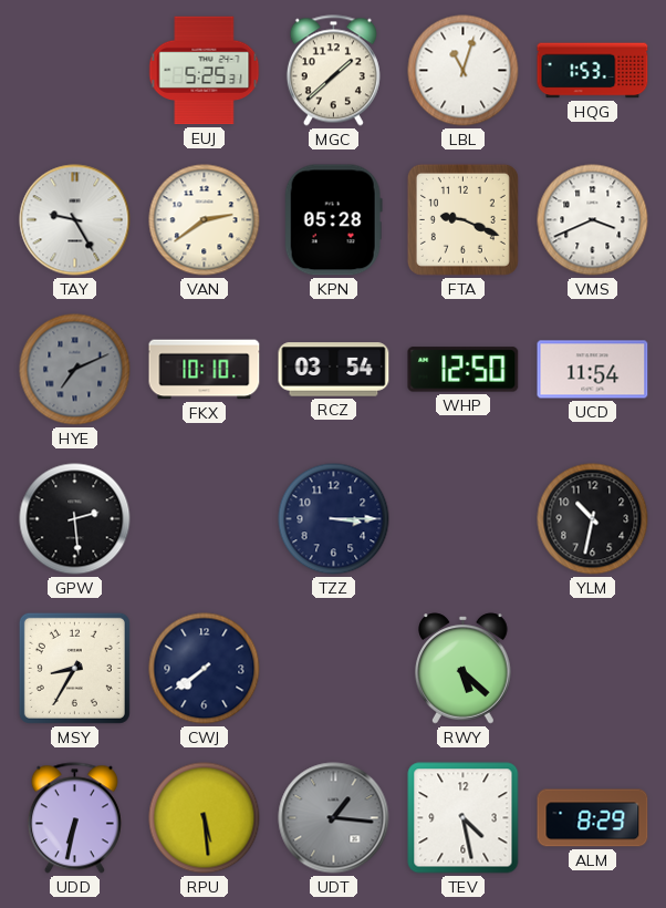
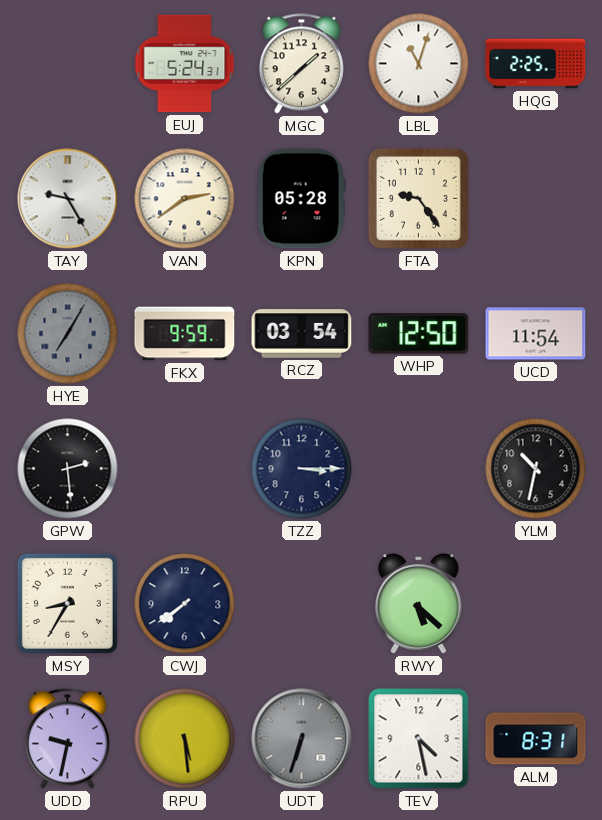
EUJ: 5:25 -> 5:24
HQG: 1:53 -> 2:25
FTA: 9:19 -> 9:24
VMS: 3:41 -> none
HYE: 7:11 -> 7:05
FKX: 10:10 -> 9:59
UDD: 6:32 -> 9:32
UDT: 1:16 -> 6:33
ALM: 8:29 -> 8:31
